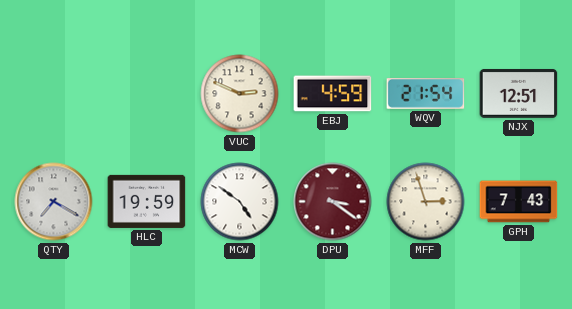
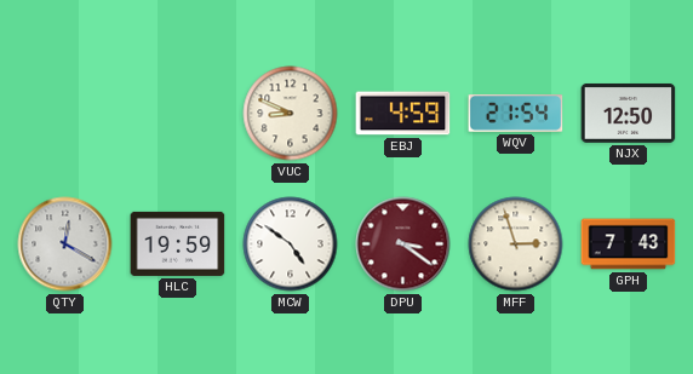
VUC: 2:49 -> 8:49
NJX: 12:51 -> 12:50
QTY: 7:20 -> 12:20
